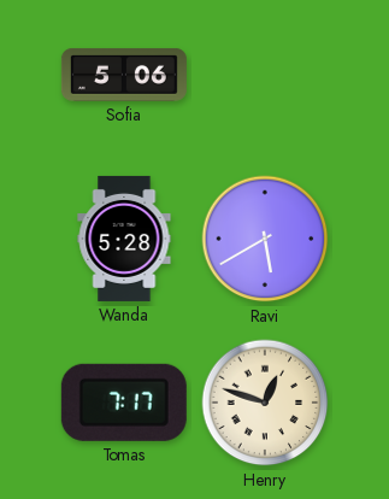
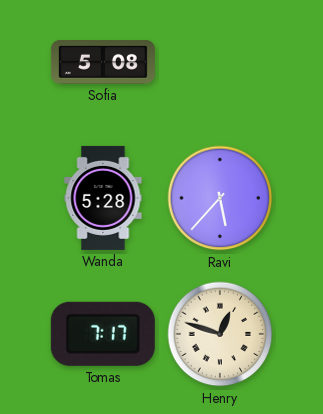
Sofia: 5:06 -> 5:08
Ravi: 5:40 -> 5:37
